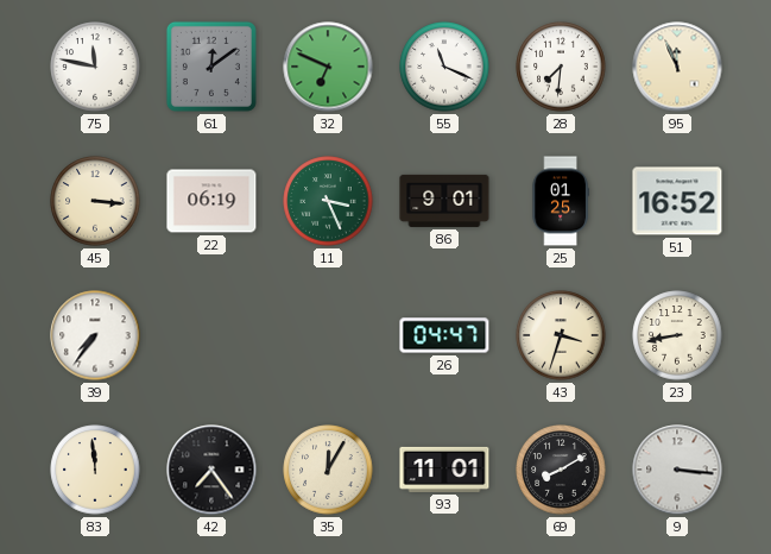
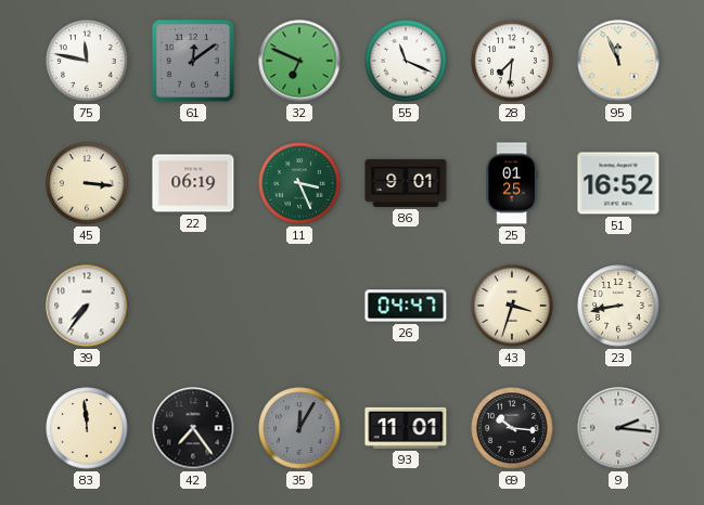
35 dial: cream -> grey
69: 8:10 -> 10:16
9: 3:16 -> 2:16
